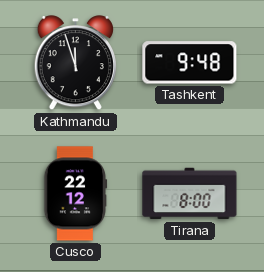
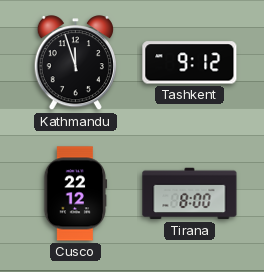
Tashkent: 9:48 -> 9:12
